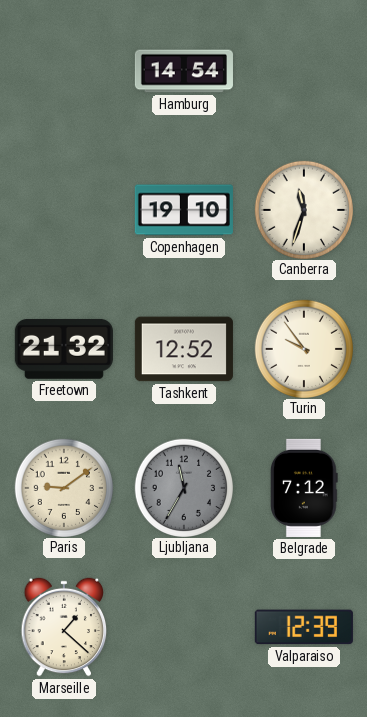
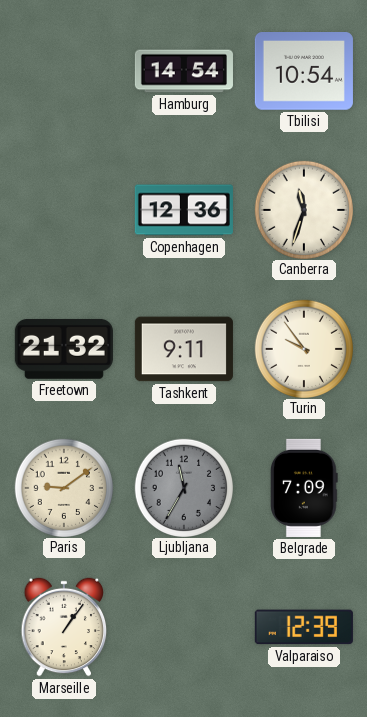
Tbilisi: none -> 10:54
Copenhagen: 19:10 -> 12:36
Tashkent: 12:52 -> 9:11
Belgrade: 7:12 -> 7:09
Marseille: 1:22 -> 1:06
